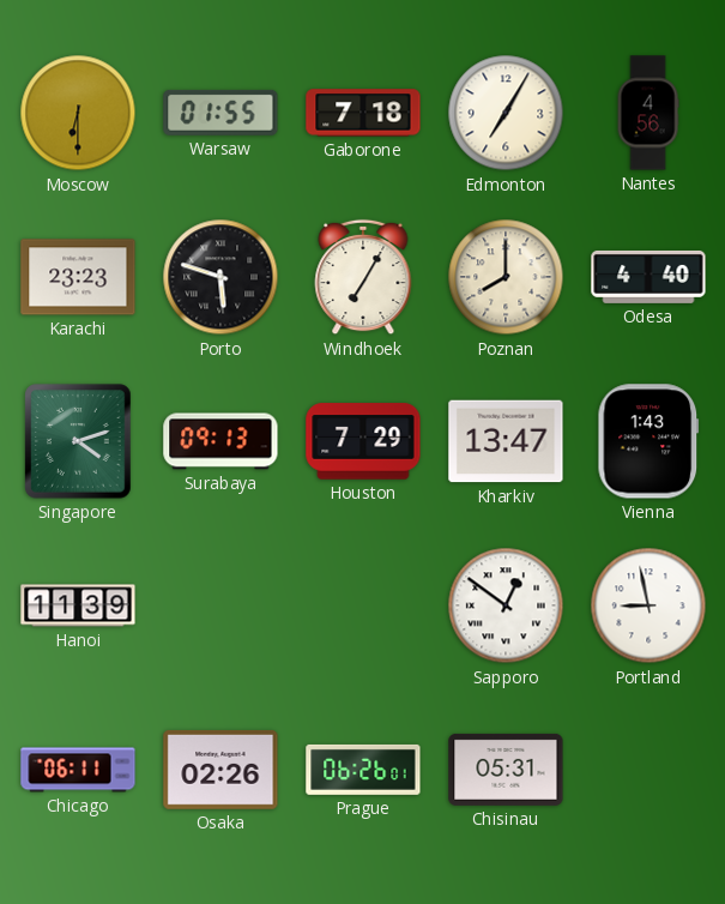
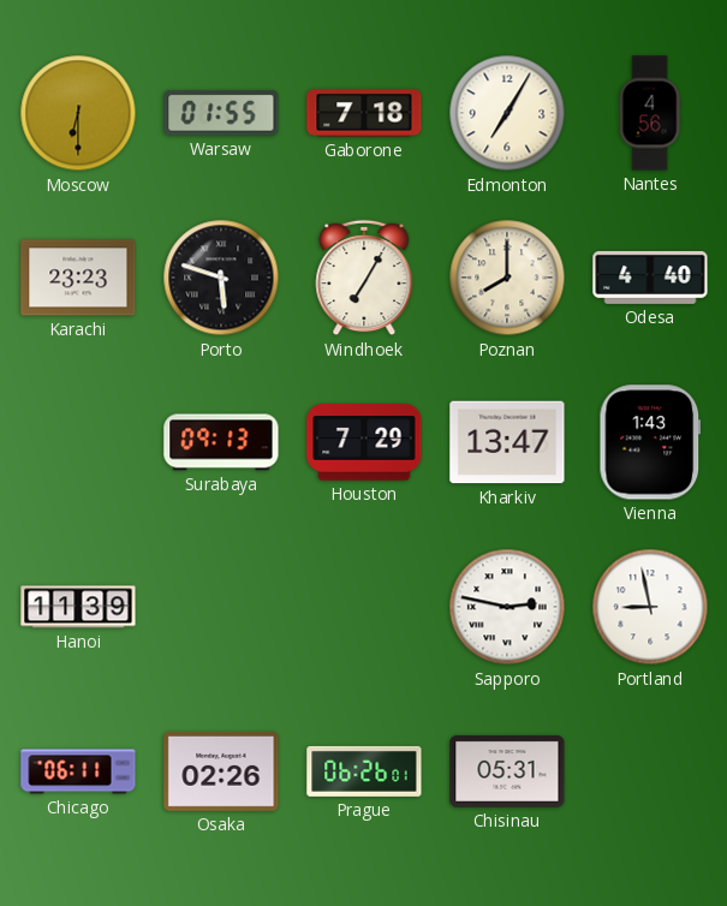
Singapore: 4:12 -> none
Sapporo: 12:51 -> 2:47
